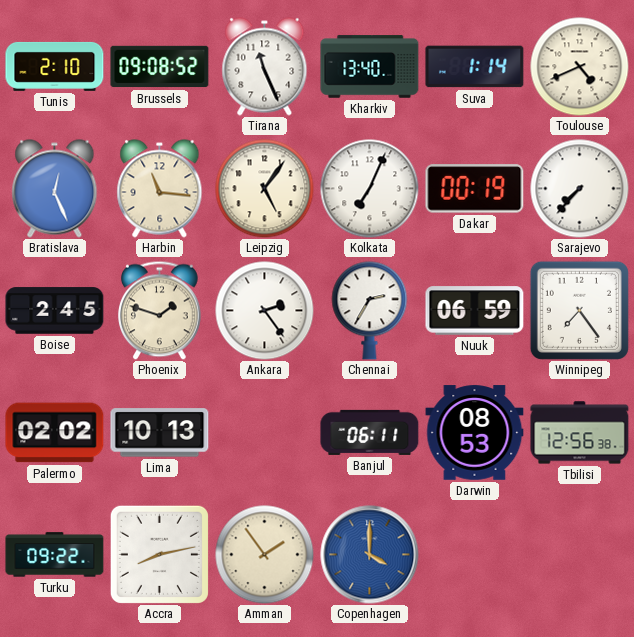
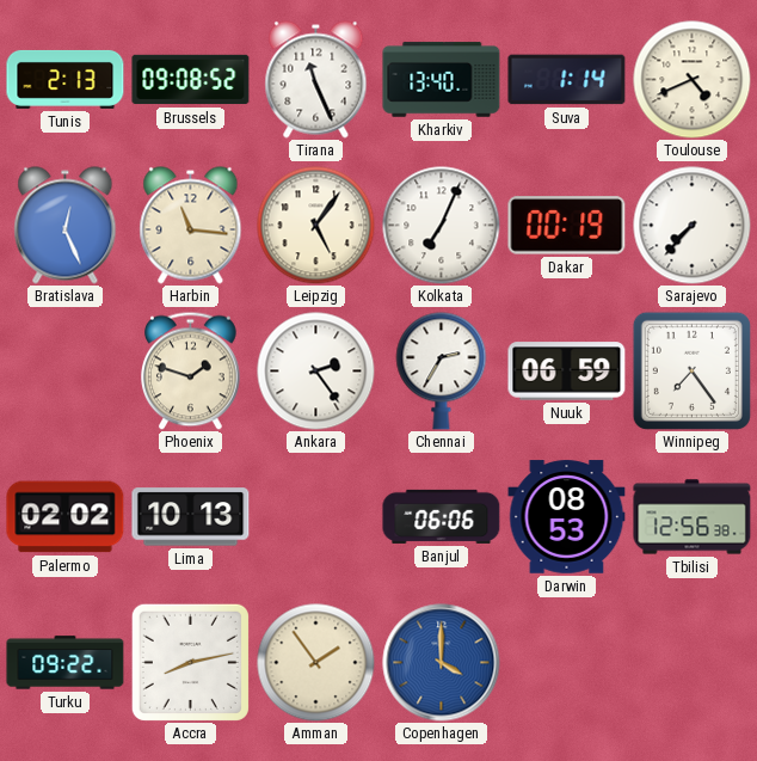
Tunis: 2:10 -> 2:13
Boise: 2:45 -> none
Banjul: 06:11 -> 06:06
